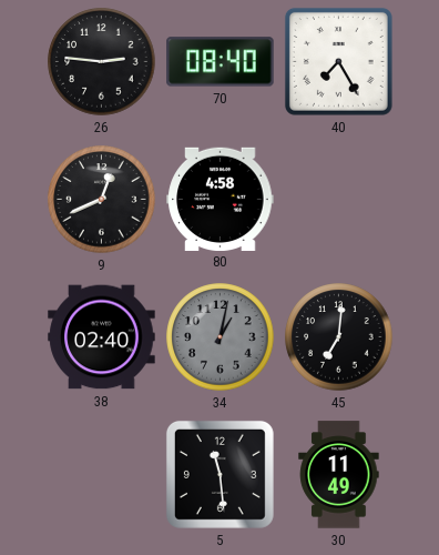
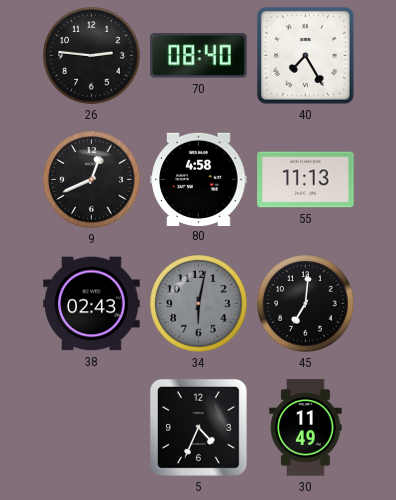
55: none -> 11:13
38: 02:40 -> 02:43
34: 1:02 -> 6:02
5: 11:29 -> 4:34
